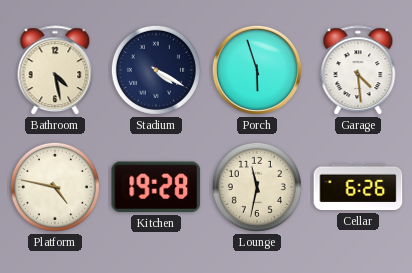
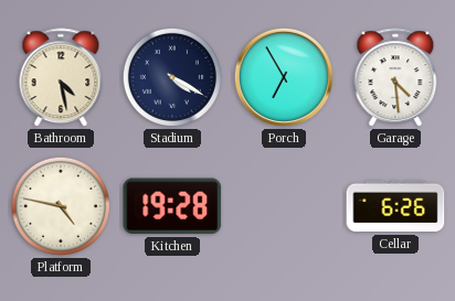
Porch: 5:57 -> 6:55
Lounge: 11:32 -> none
